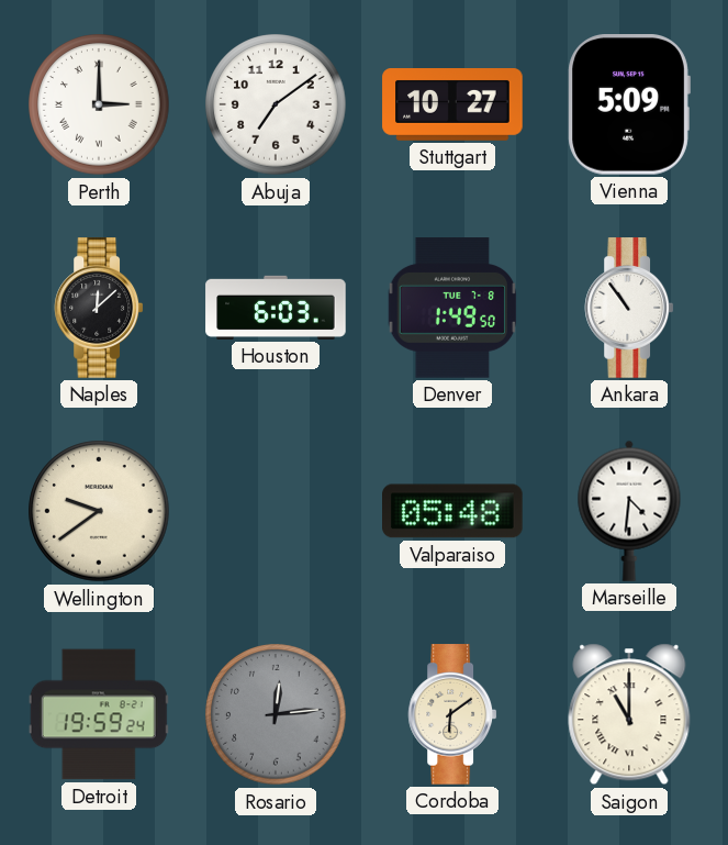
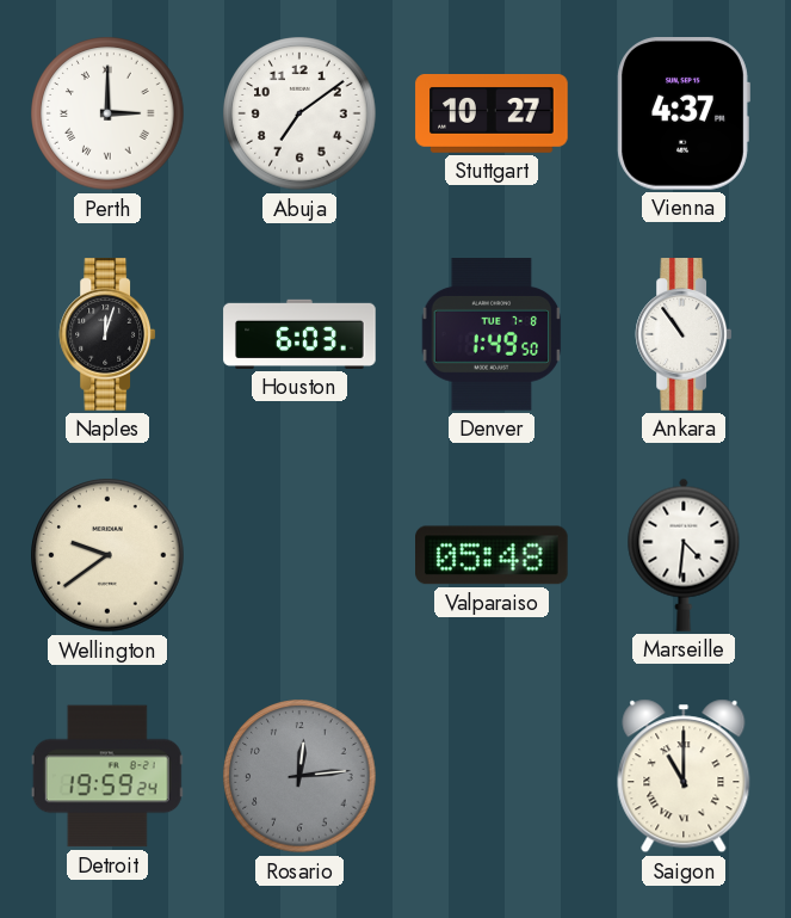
Vienna: 5:09 -> 4:37
Naples: 12:08 -> 12:03
Cordoba: 6:09 -> none
